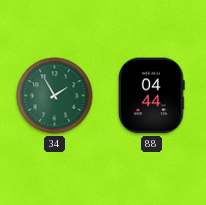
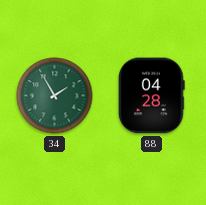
88: 04:44 -> 04:28
